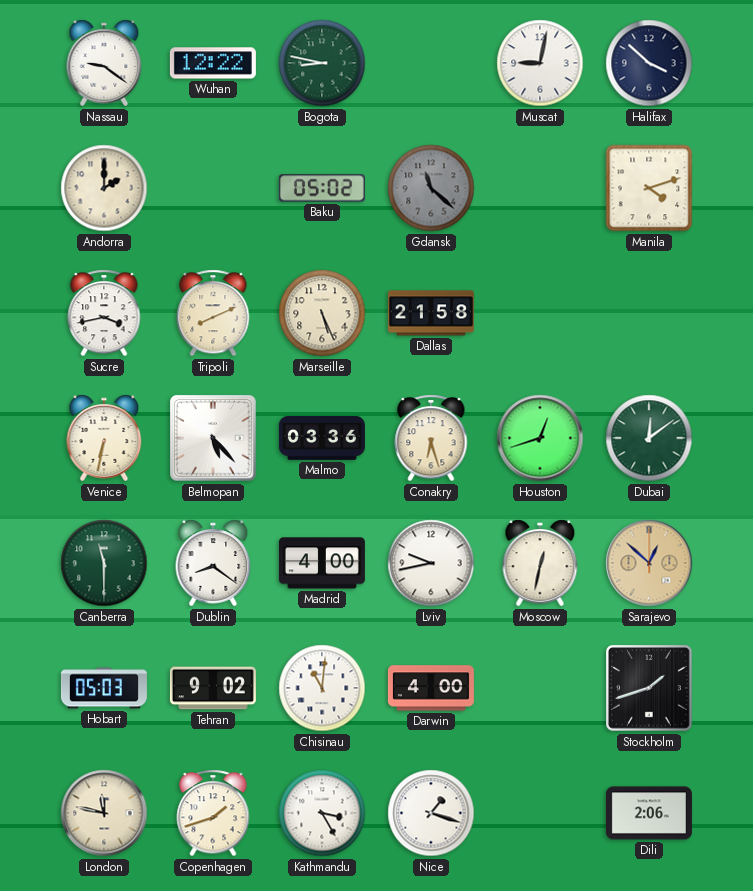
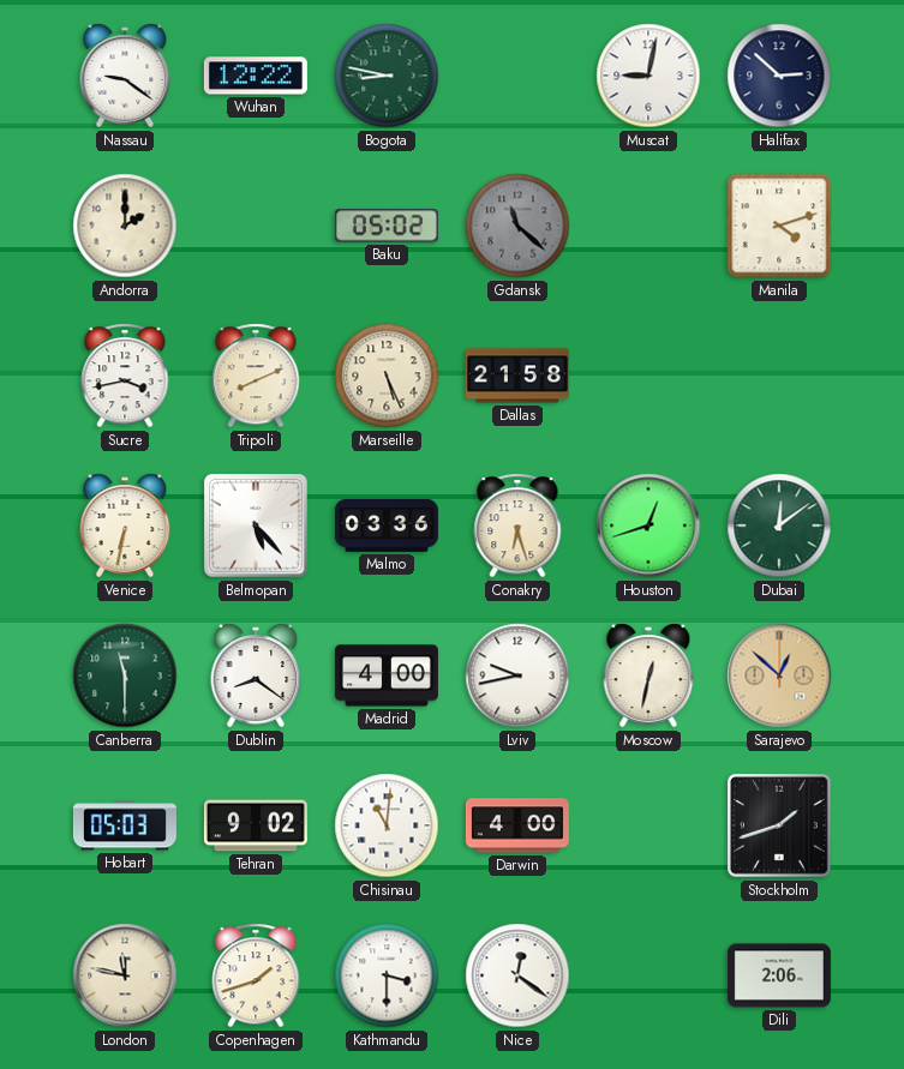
Halifax: 3:52 -> 2:52
Kathmandu: 3:25 -> 3:30
Nice: 1:18 -> 12:21
